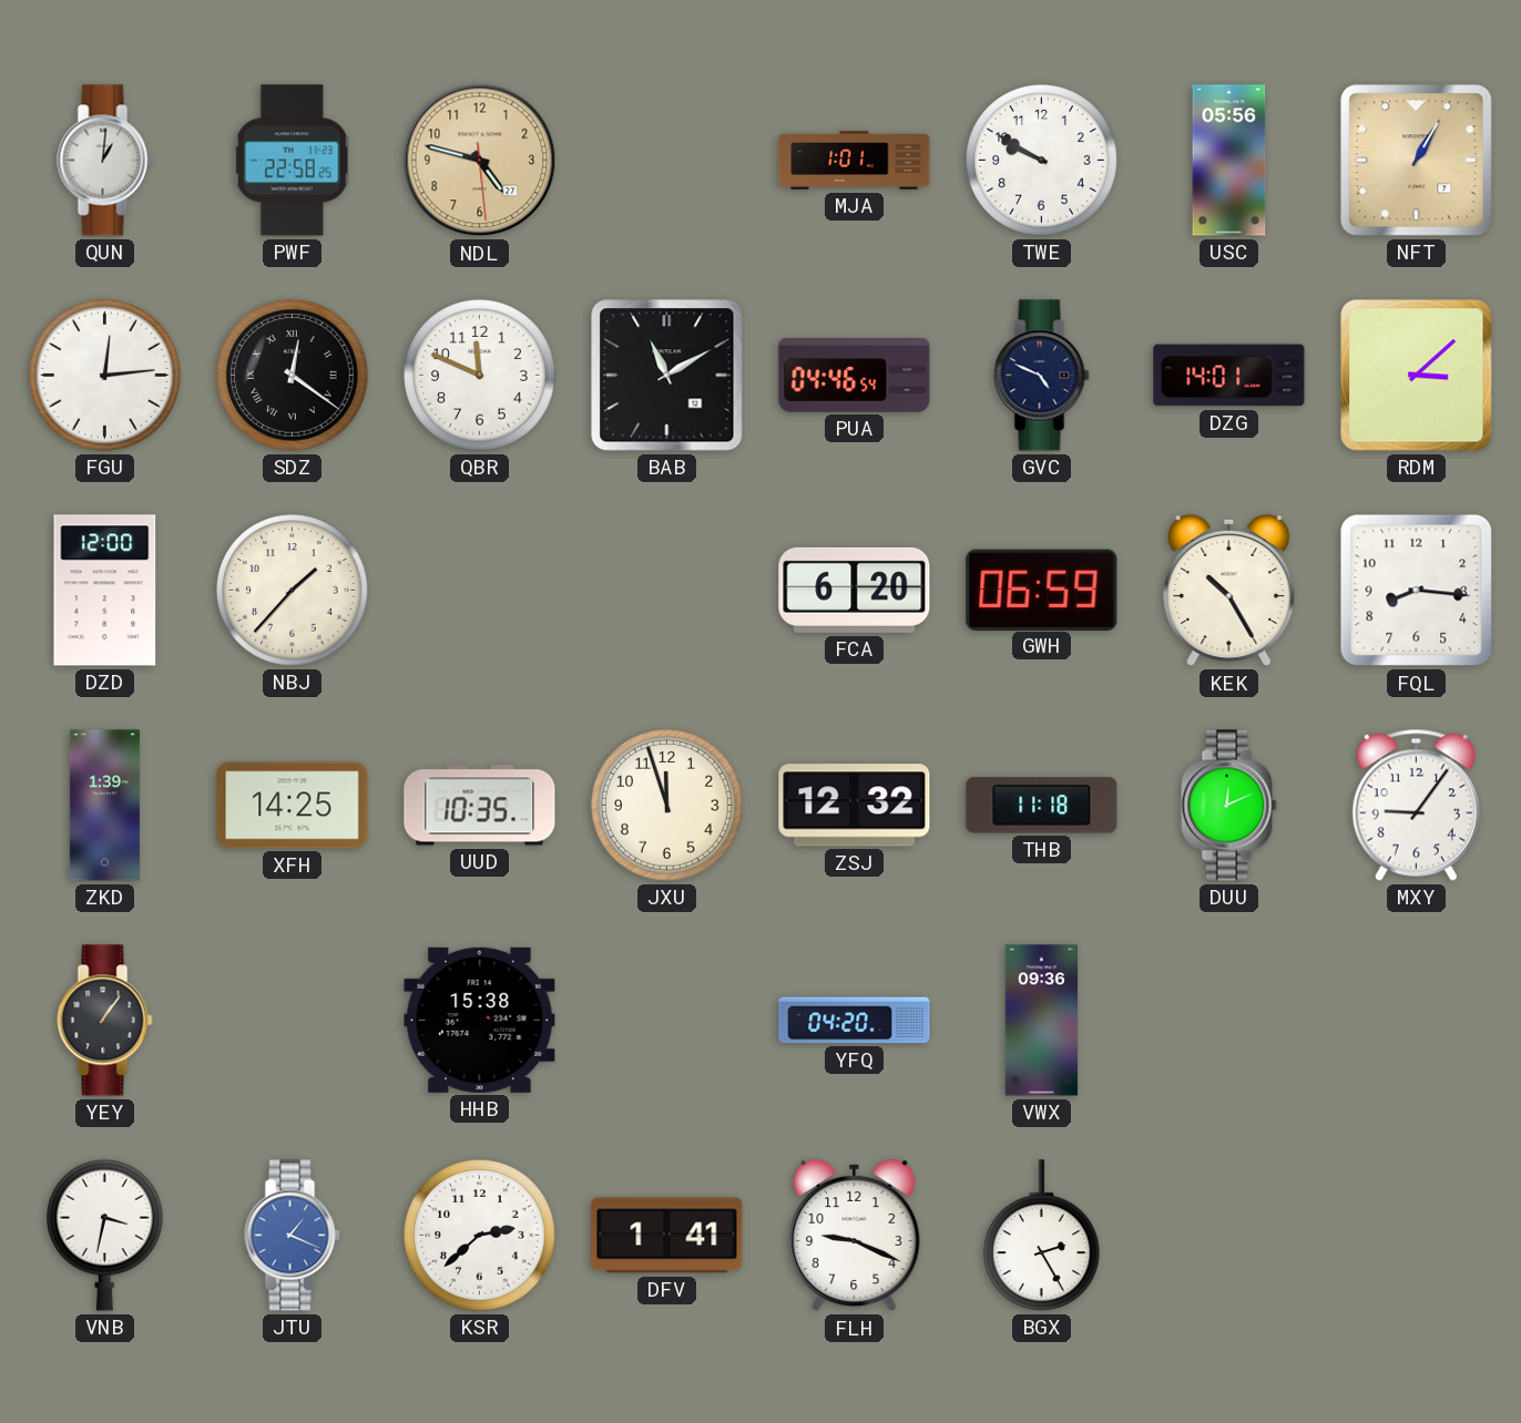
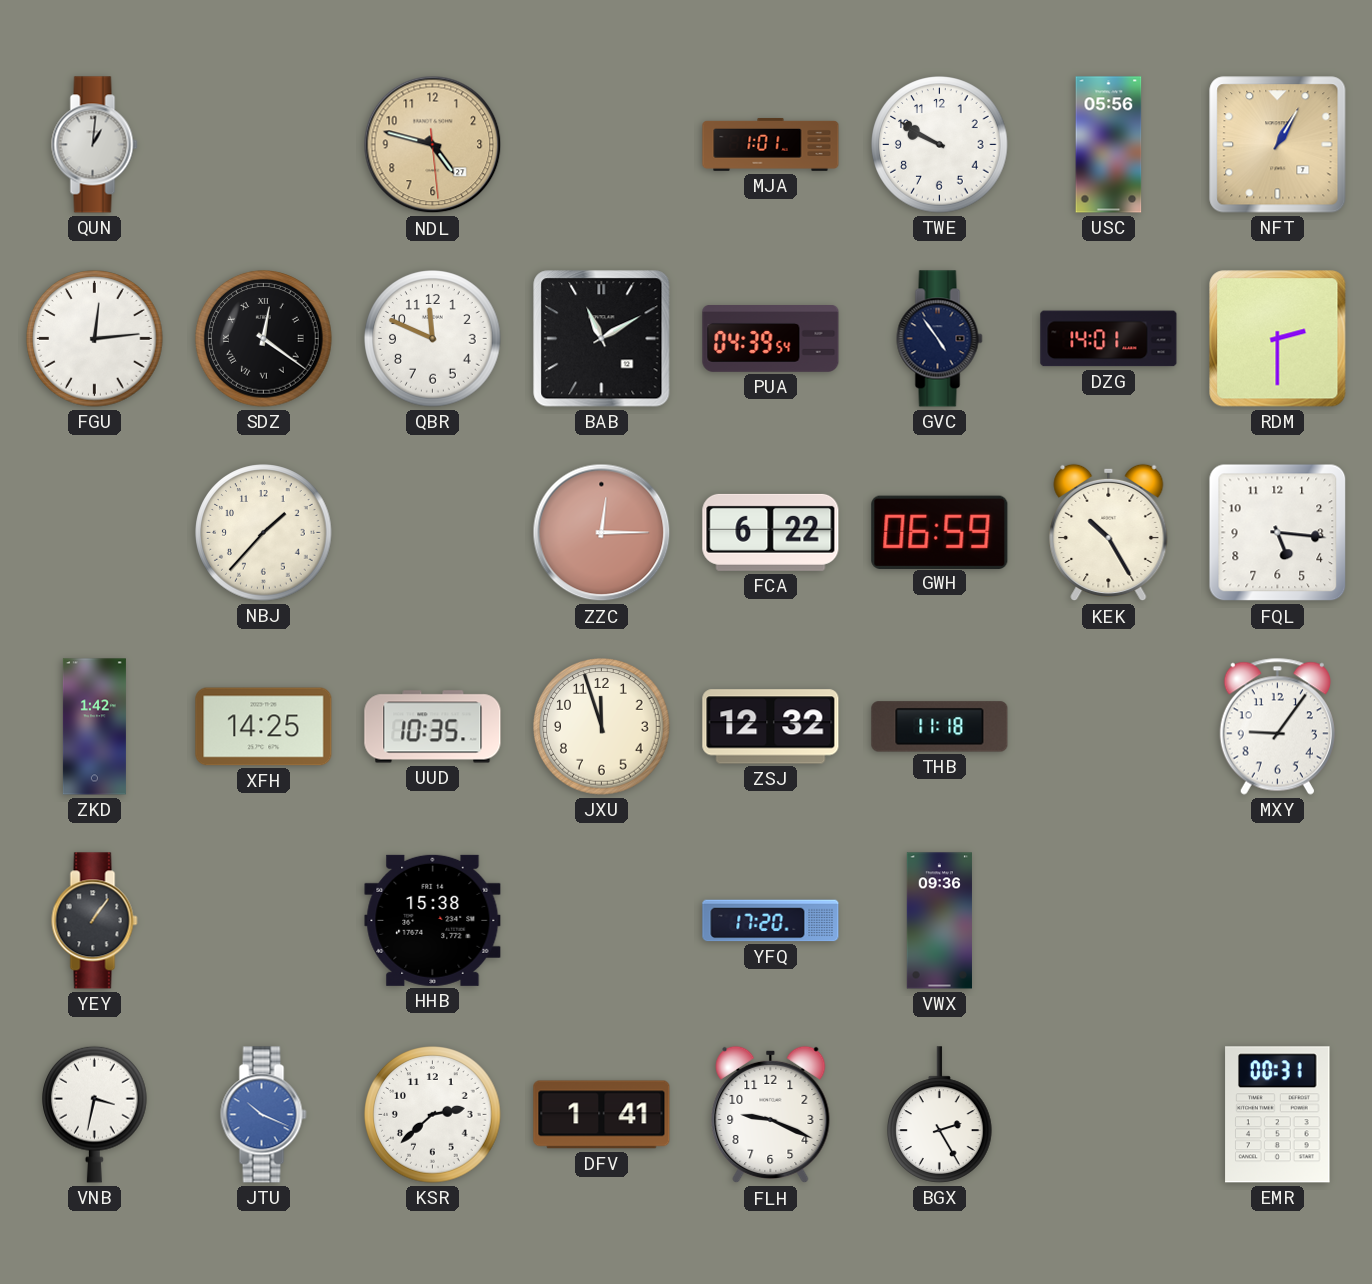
PWF: 22:58 -> none
PUA: 04:46 -> 04:39
GVC: 4:49 -> 4:54
RDM: 3:08 -> 2:30
DZD: 12:00 -> none
ZZC: none -> 12:15
FCA: 6:20 -> 6:22
FQL: 8:16 -> 5:16
ZKD: 1:39 -> 1:42
DUU: 12:11 -> none
YFQ: 04:20 -> 17:20
JTU: 1:19 -> 10:19
EMR: none -> 00:31
